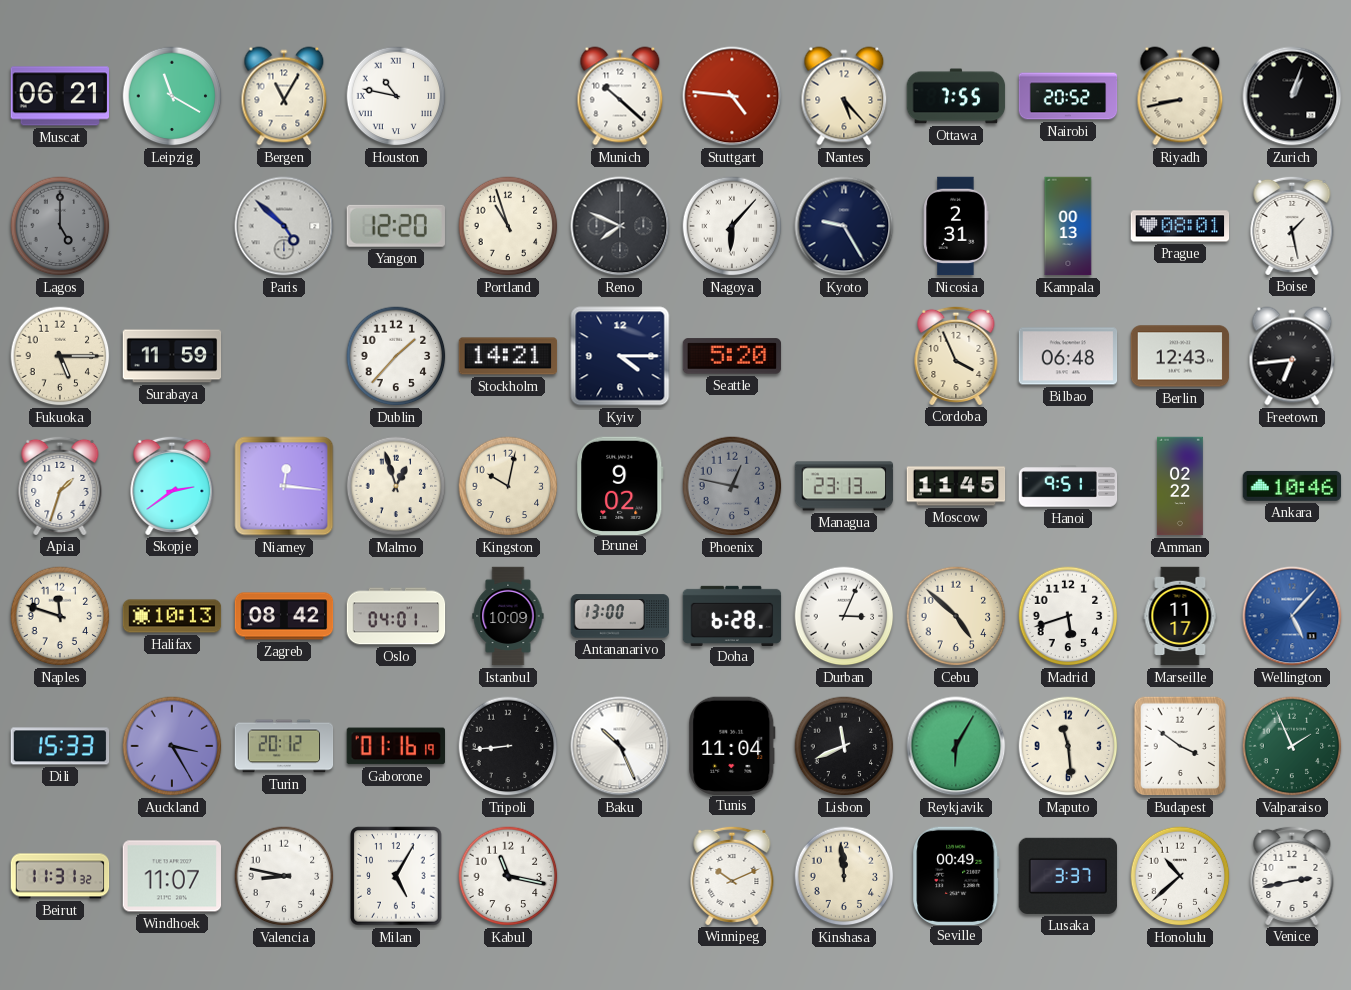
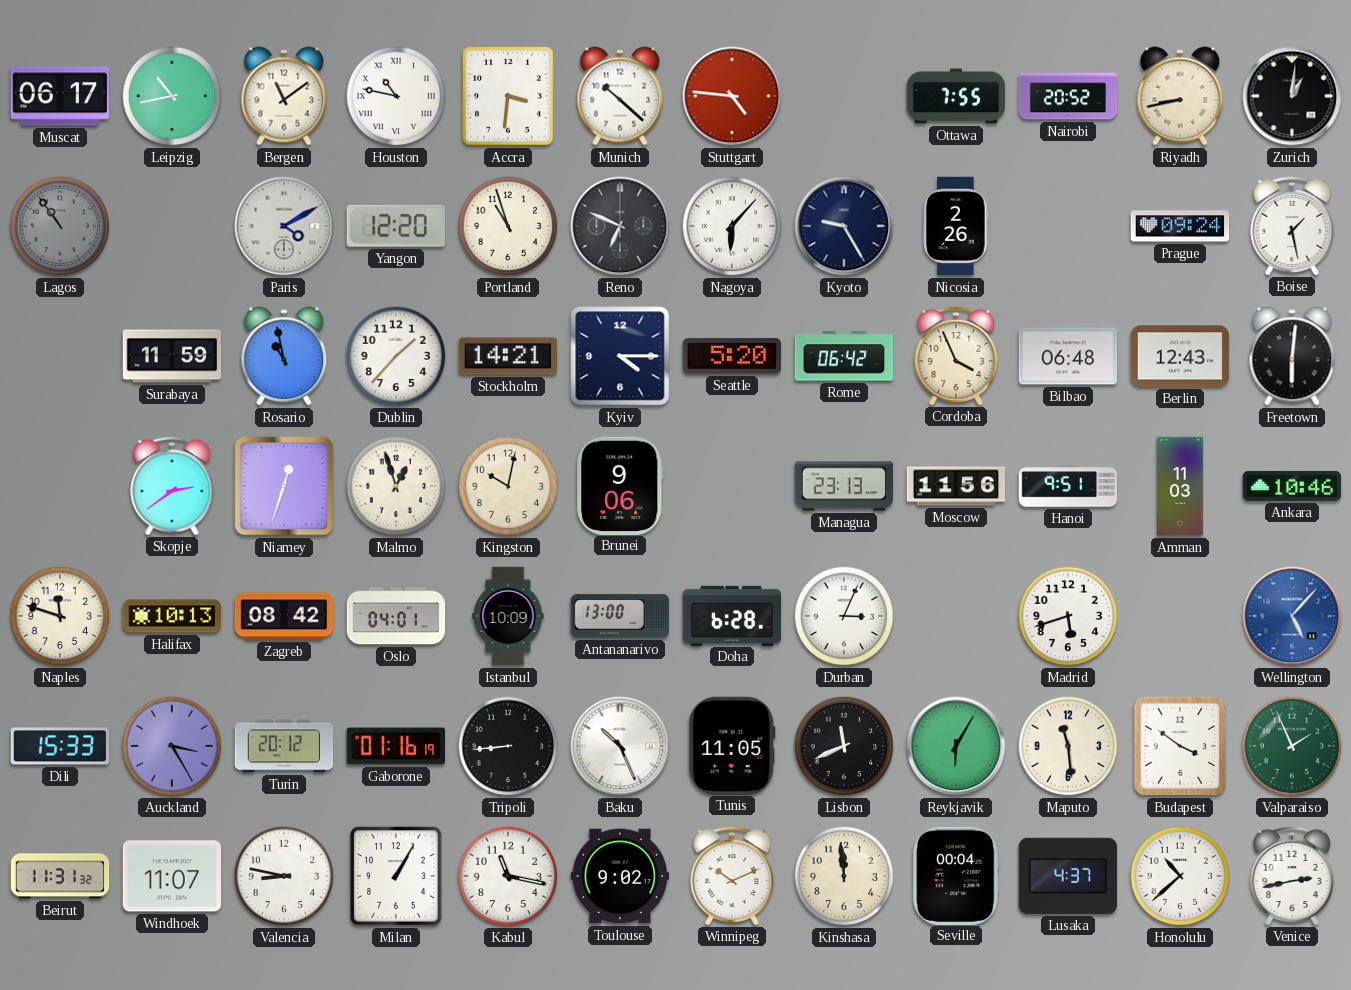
Muscat: 06:21 -> 06:17
Leipzig: 11:20 -> 10:43
Bergen: 11:05 -> 11:09
Accra: none -> 3:31
Nantes: 5:23 -> none
Zurich: 1:03 -> 1:01
Lagos: 5:00 -> 10:54
Paris: 4:52 -> 4:10
Reno: 7:49 -> 6:49
Nicosia: 2:31 -> 2:26
Kampala: 00:13 -> none
Prague: 08:01 -> 09:24
Fukuoka: 5:15 -> none
Rosario: none -> 10:58
Rome: none -> 06:42
Freetown: 6:44 -> 6:01
Apia: 1:33 -> none
Niamey: 12:16 -> 12:33
Brunei: 9:02 -> 9:06
Phoenix: 12:47 -> none
Moscow: 11:45 -> 11:56
Amman: 02:22 -> 11:03
Cebu: 4:52 -> none
Marseille: 11:17 -> none
Tunis: 11:04 -> 11:05
Milan: 5:05 -> 1:05
Toulouse: none -> 9:02
Seville: 00:49 -> 00:04
Lusaka: 3:37 -> 4:37
